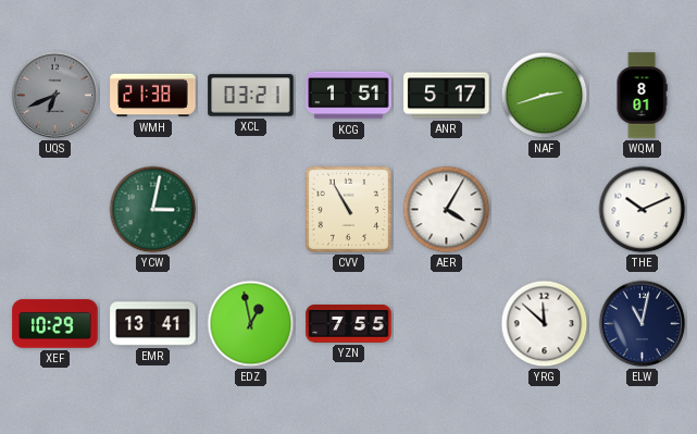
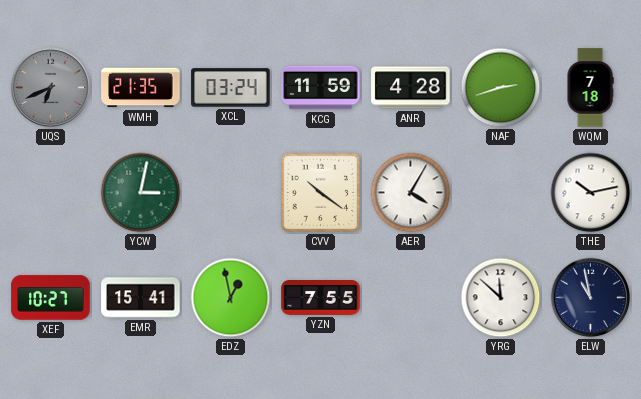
WMH: 21:38 -> 21:35
XCL: 03:21 -> 03:24
KCG: 1:51 -> 11:59
ANR: 5:17 -> 4:28
WQM: 8:01 -> 7:18
CVV: 10:55 -> 10:21
THE: 10:11 -> 10:13
XEF: 10:29 -> 10:27
EMR: 13:41 -> 15:41
ELW: 11:02 -> 10:58
